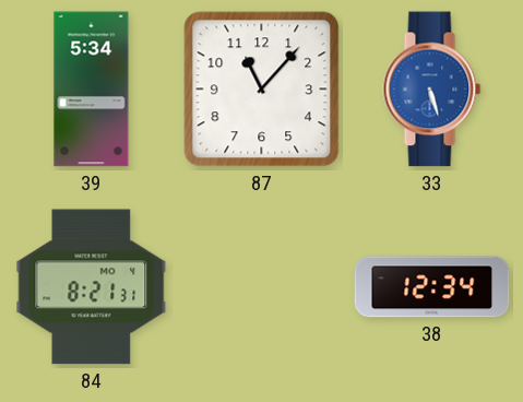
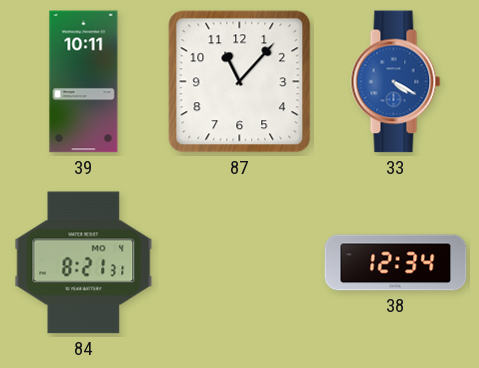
39: 5:34 -> 10:11
33: 5:27 -> 4:20
